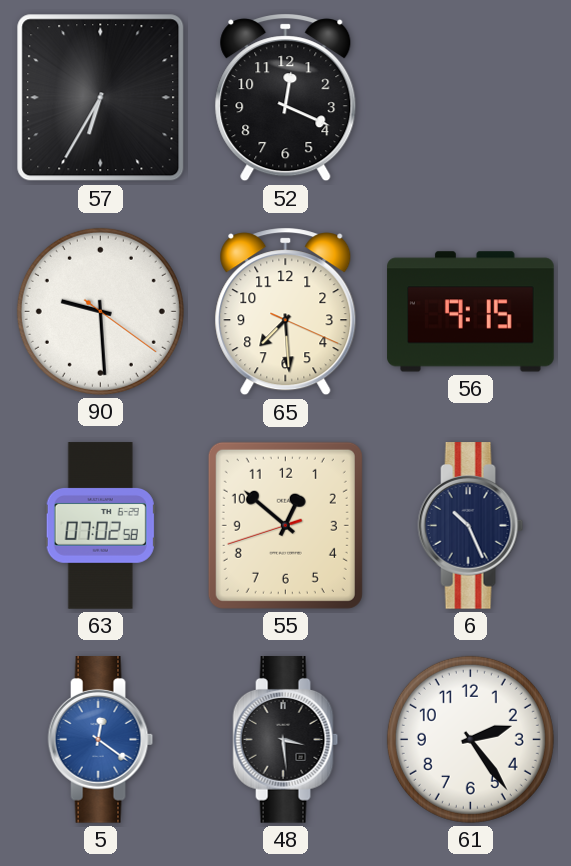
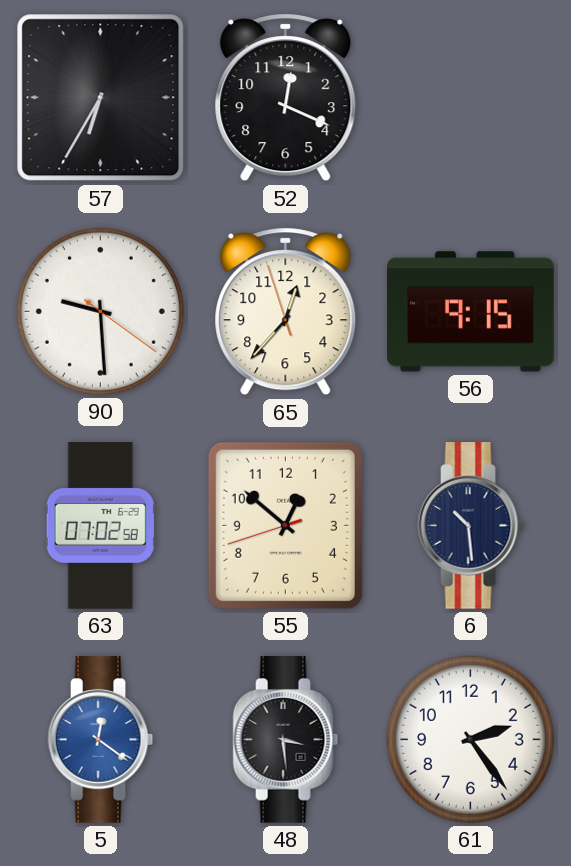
65: 7:29 -> 12:36
6: 10:26 -> 10:29
